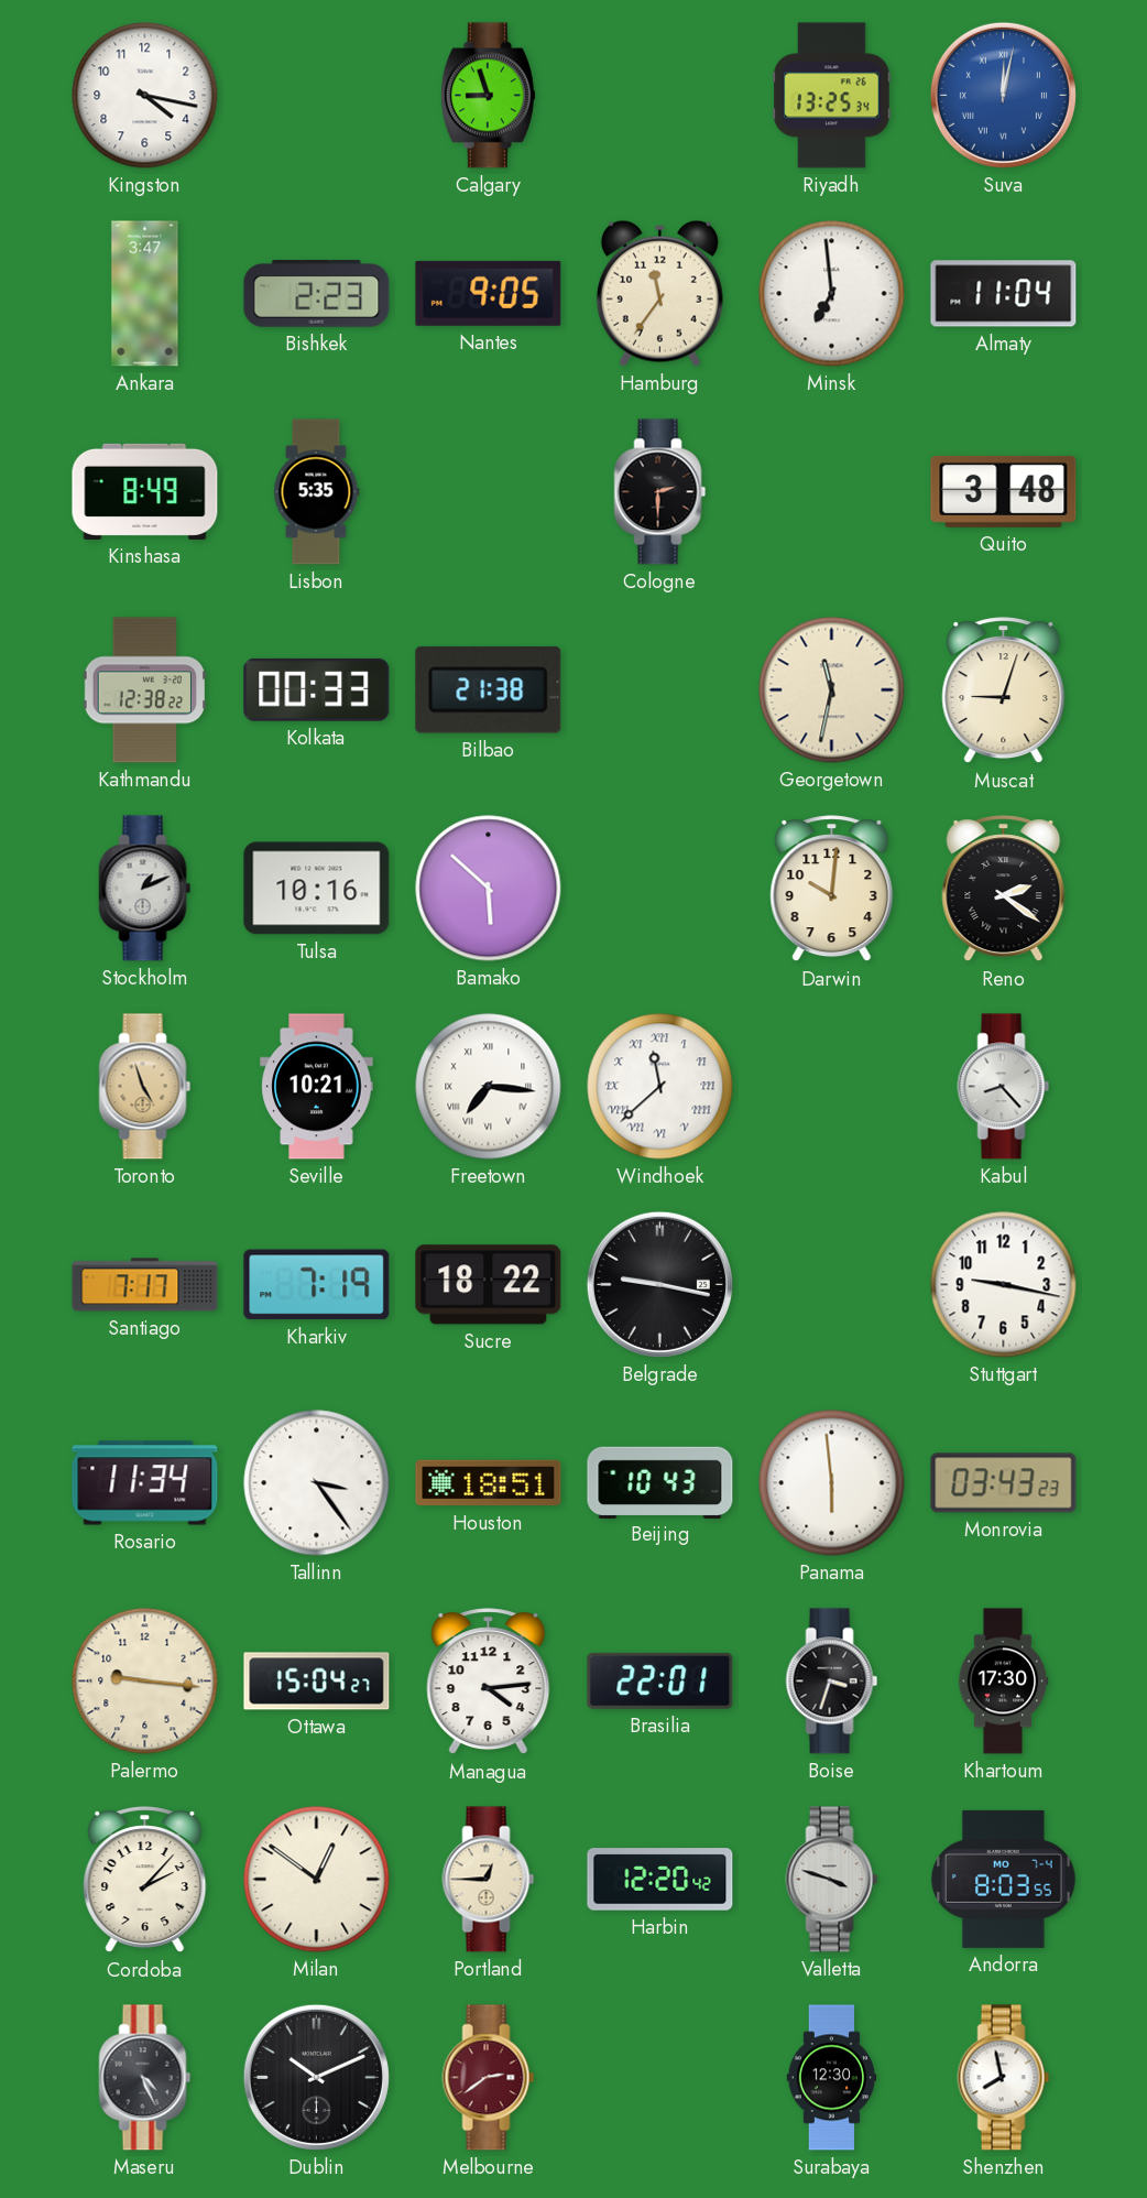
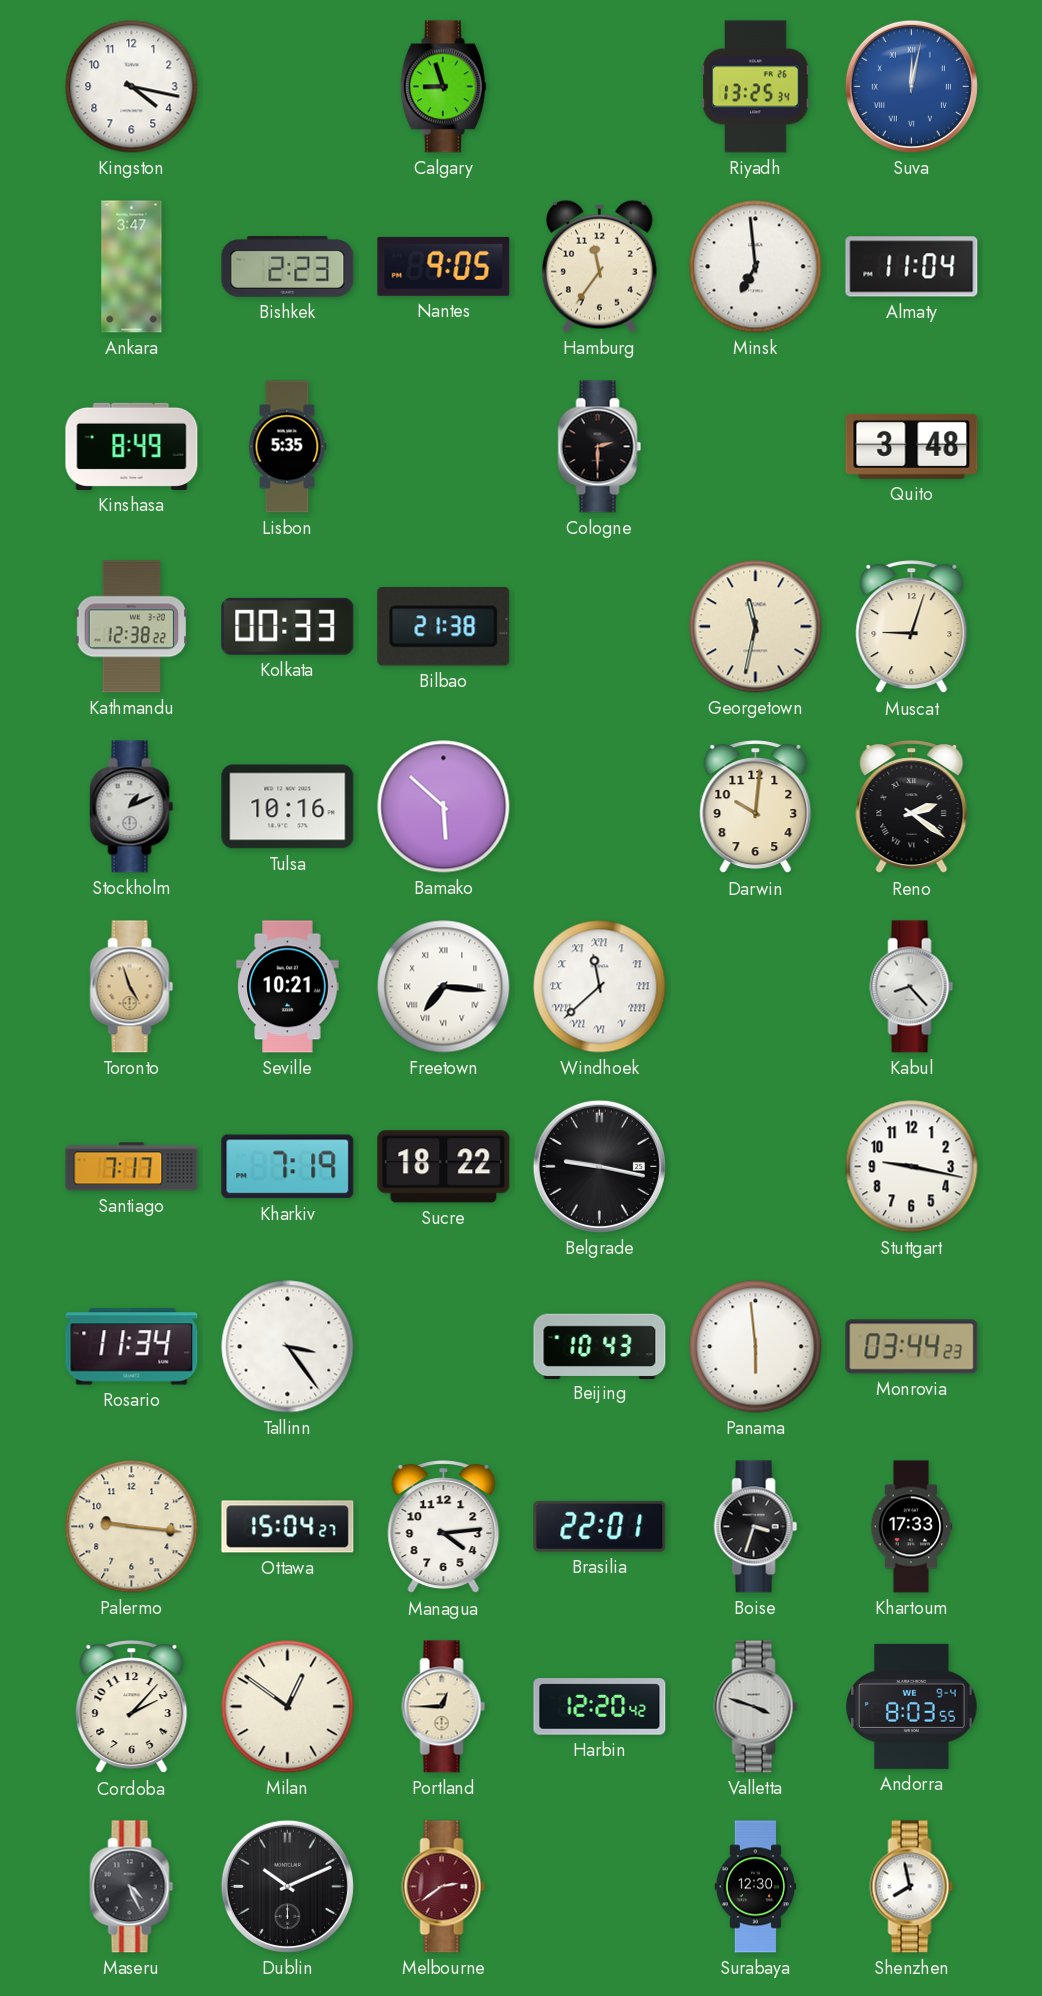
Houston: 18:51 -> none
Monrovia: 03:43 -> 03:44
Khartoum: 17:30 -> 17:33
Andorra date: MO 7-4 -> WE 9-4
